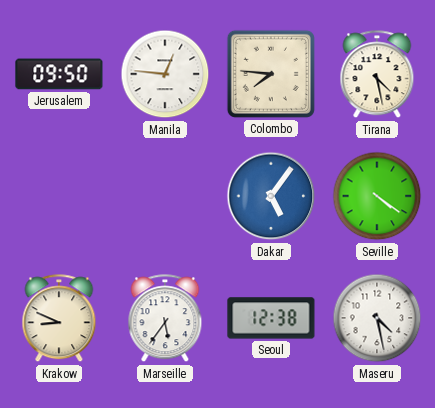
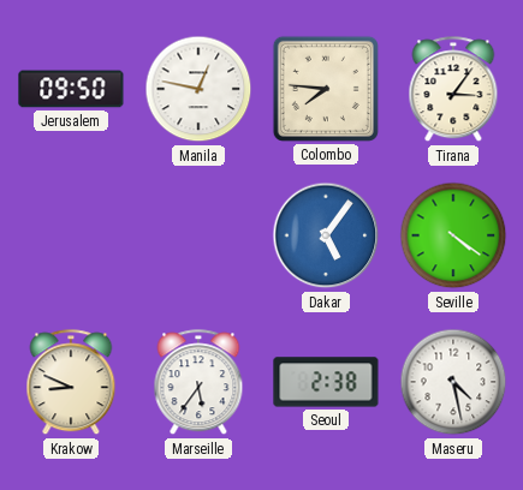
Manila: 12:46 -> 12:47
Tirana: 4:28 -> 3:06
Seoul: 12:38 -> 2:38
